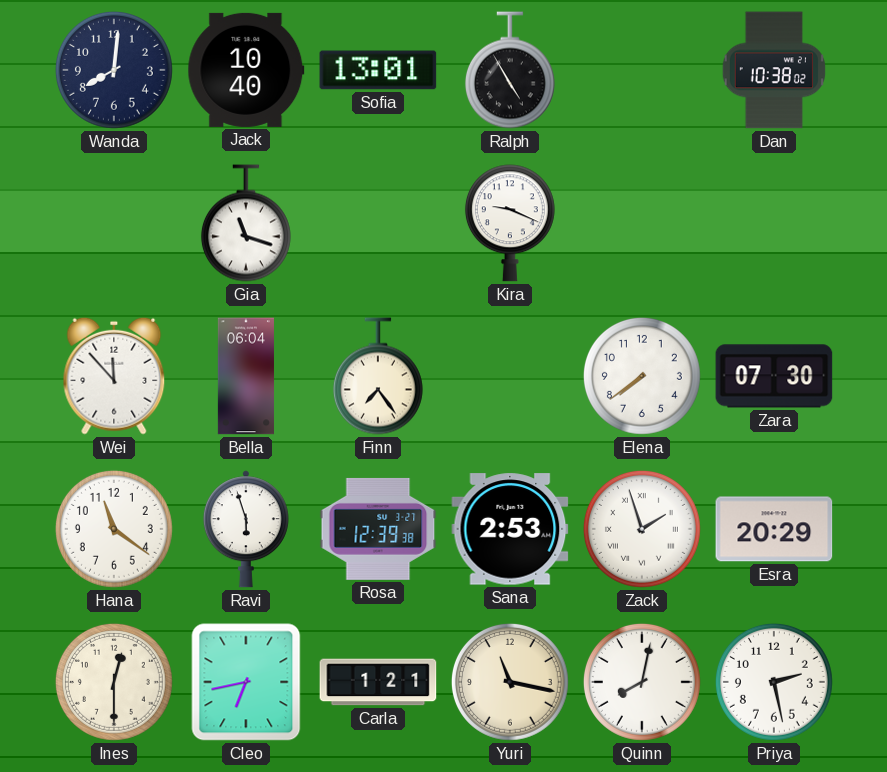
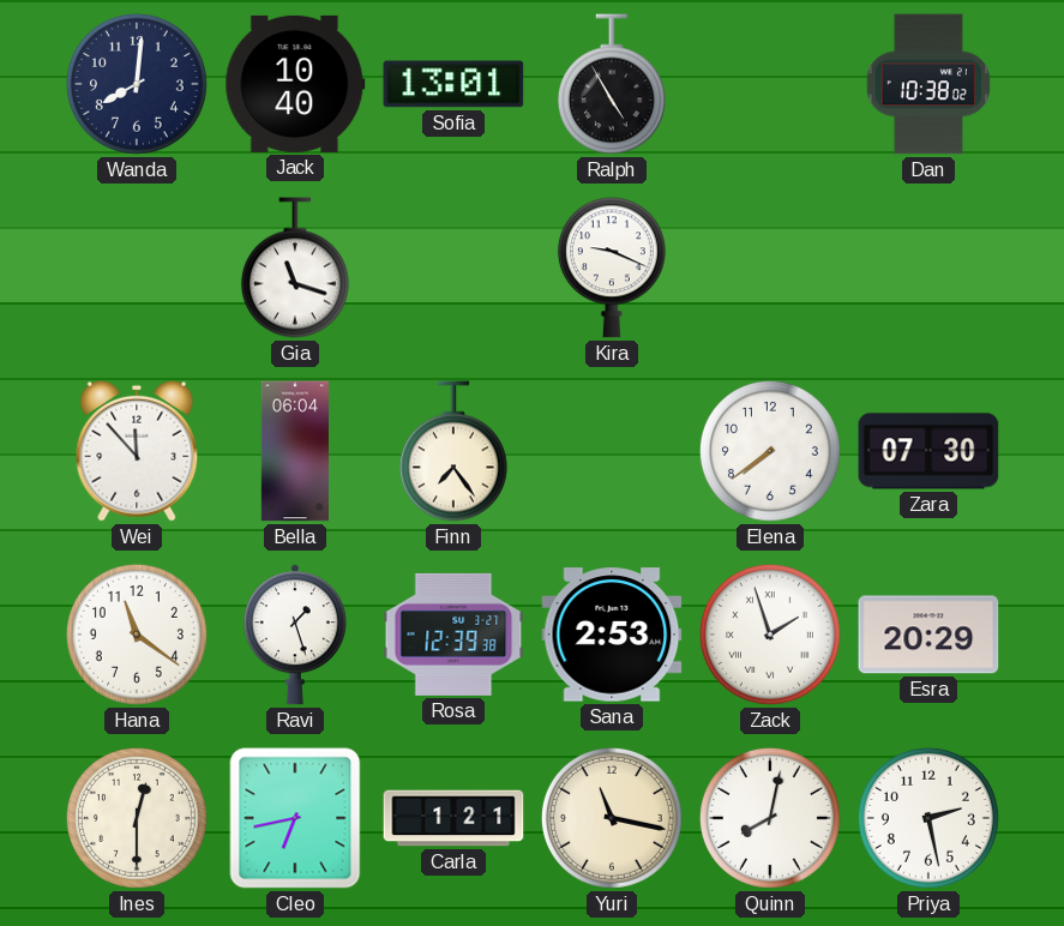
Ravi: 5:57 -> 1:27
